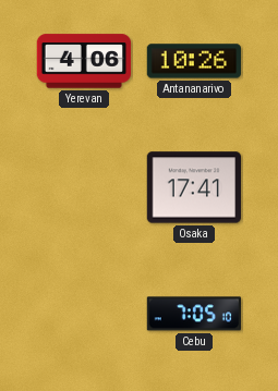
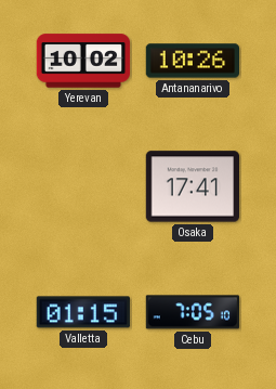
Yerevan: 4:06 -> 10:02
Valletta: none -> 01:15
